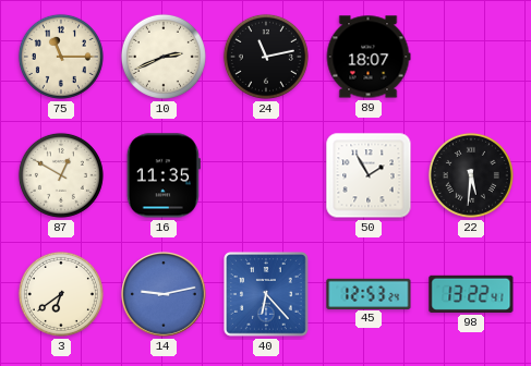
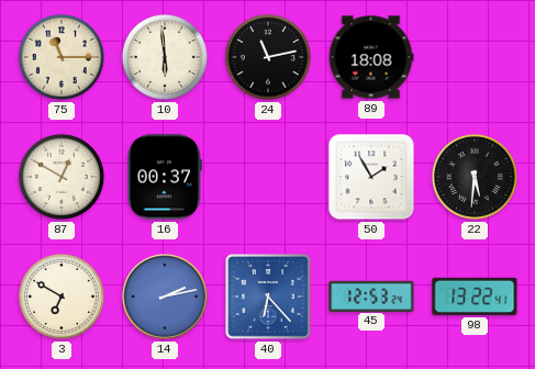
10: 2:41 -> 5:59
89: 18:07 -> 18:08
16: 11:35 -> 00:37
3: 6:39 -> 6:50
14: 9:13 -> 2:13
